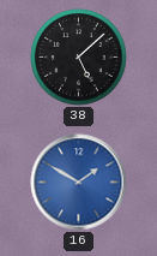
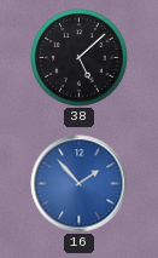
16: 1:50 -> 1:53
